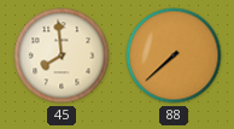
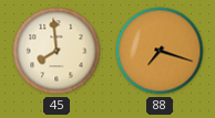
88: 7:38 -> 7:18
